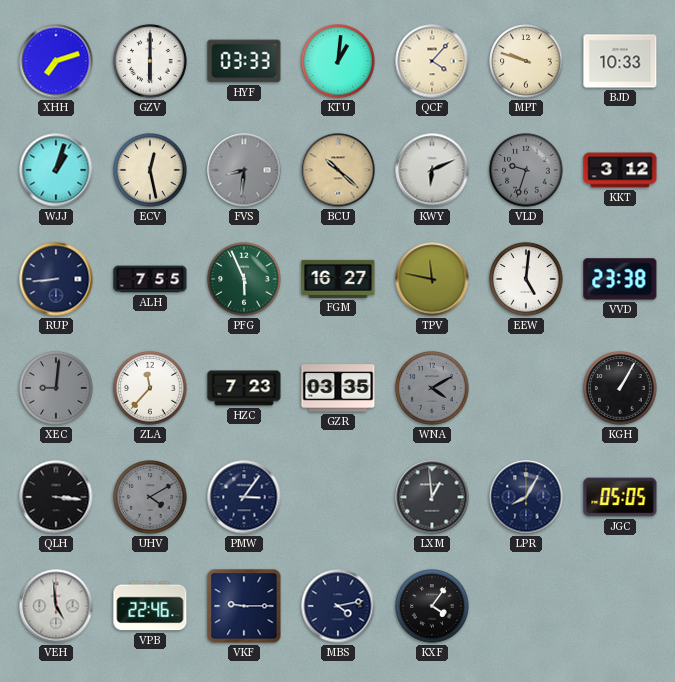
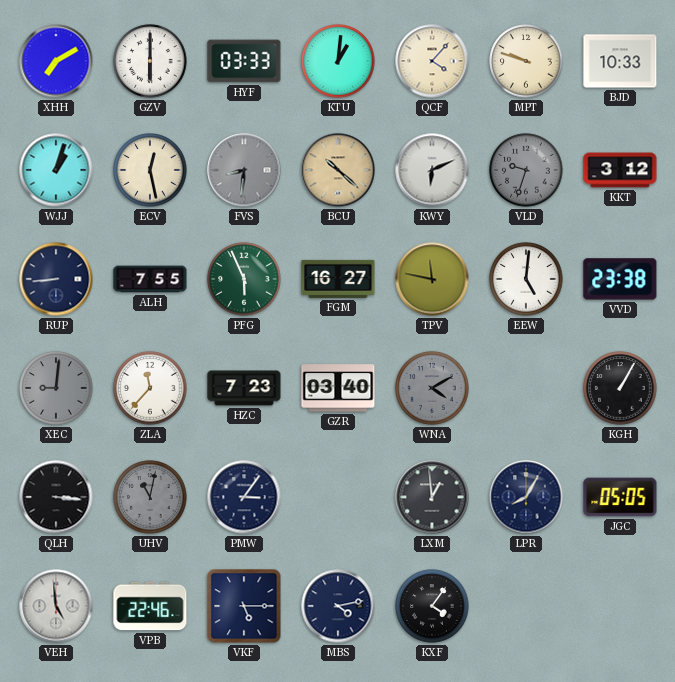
XHH: 7:12 -> 7:10
GZR: 03:35 -> 03:40
UHV: 4:10 -> 11:02
VKF: 9:15 -> 5:15
